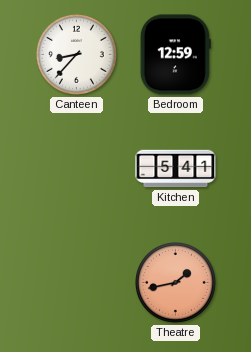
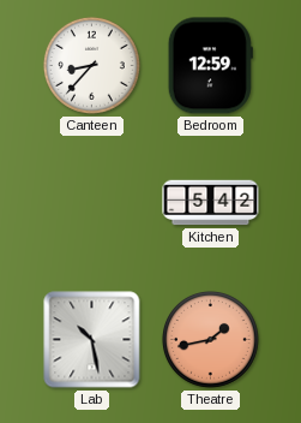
Kitchen: 5:41 -> 5:42
Lab: none -> 10:28
